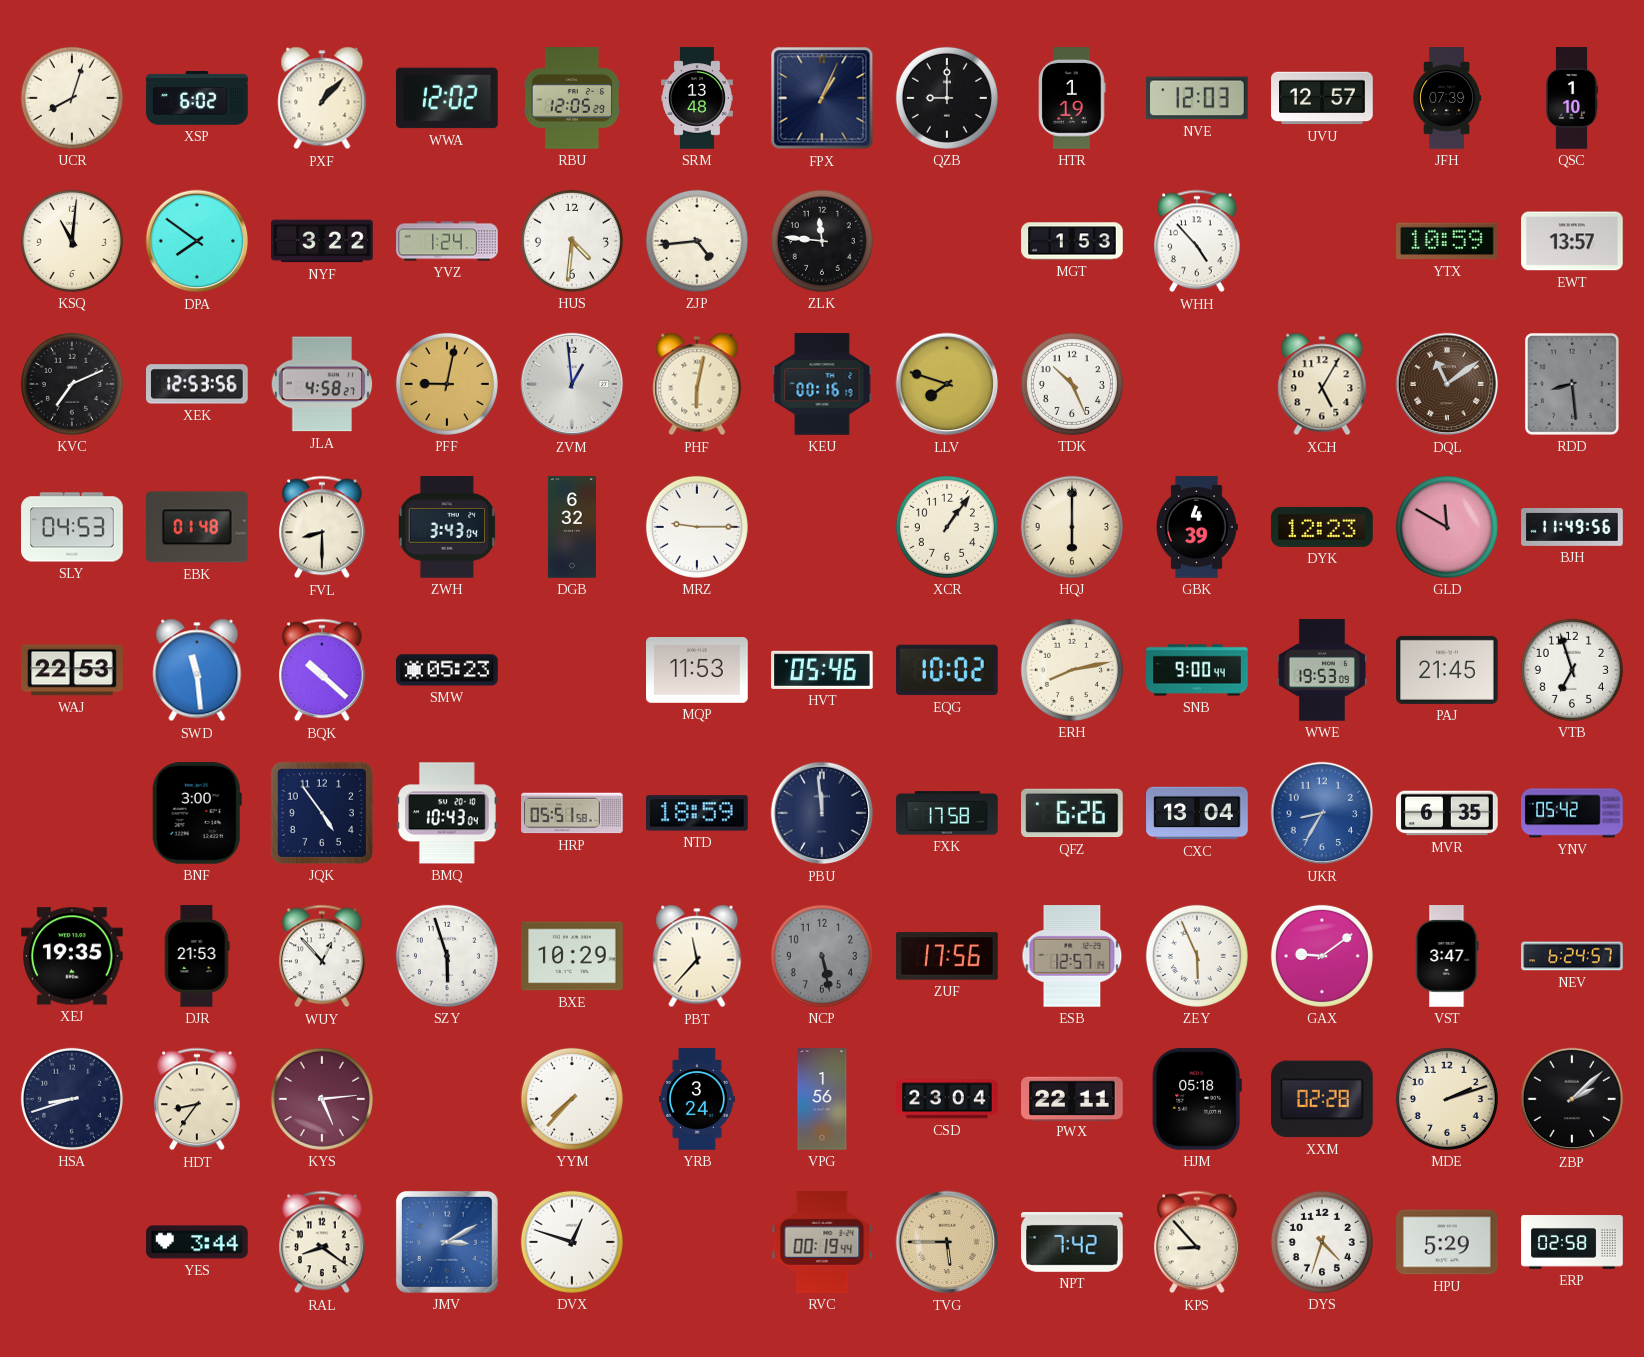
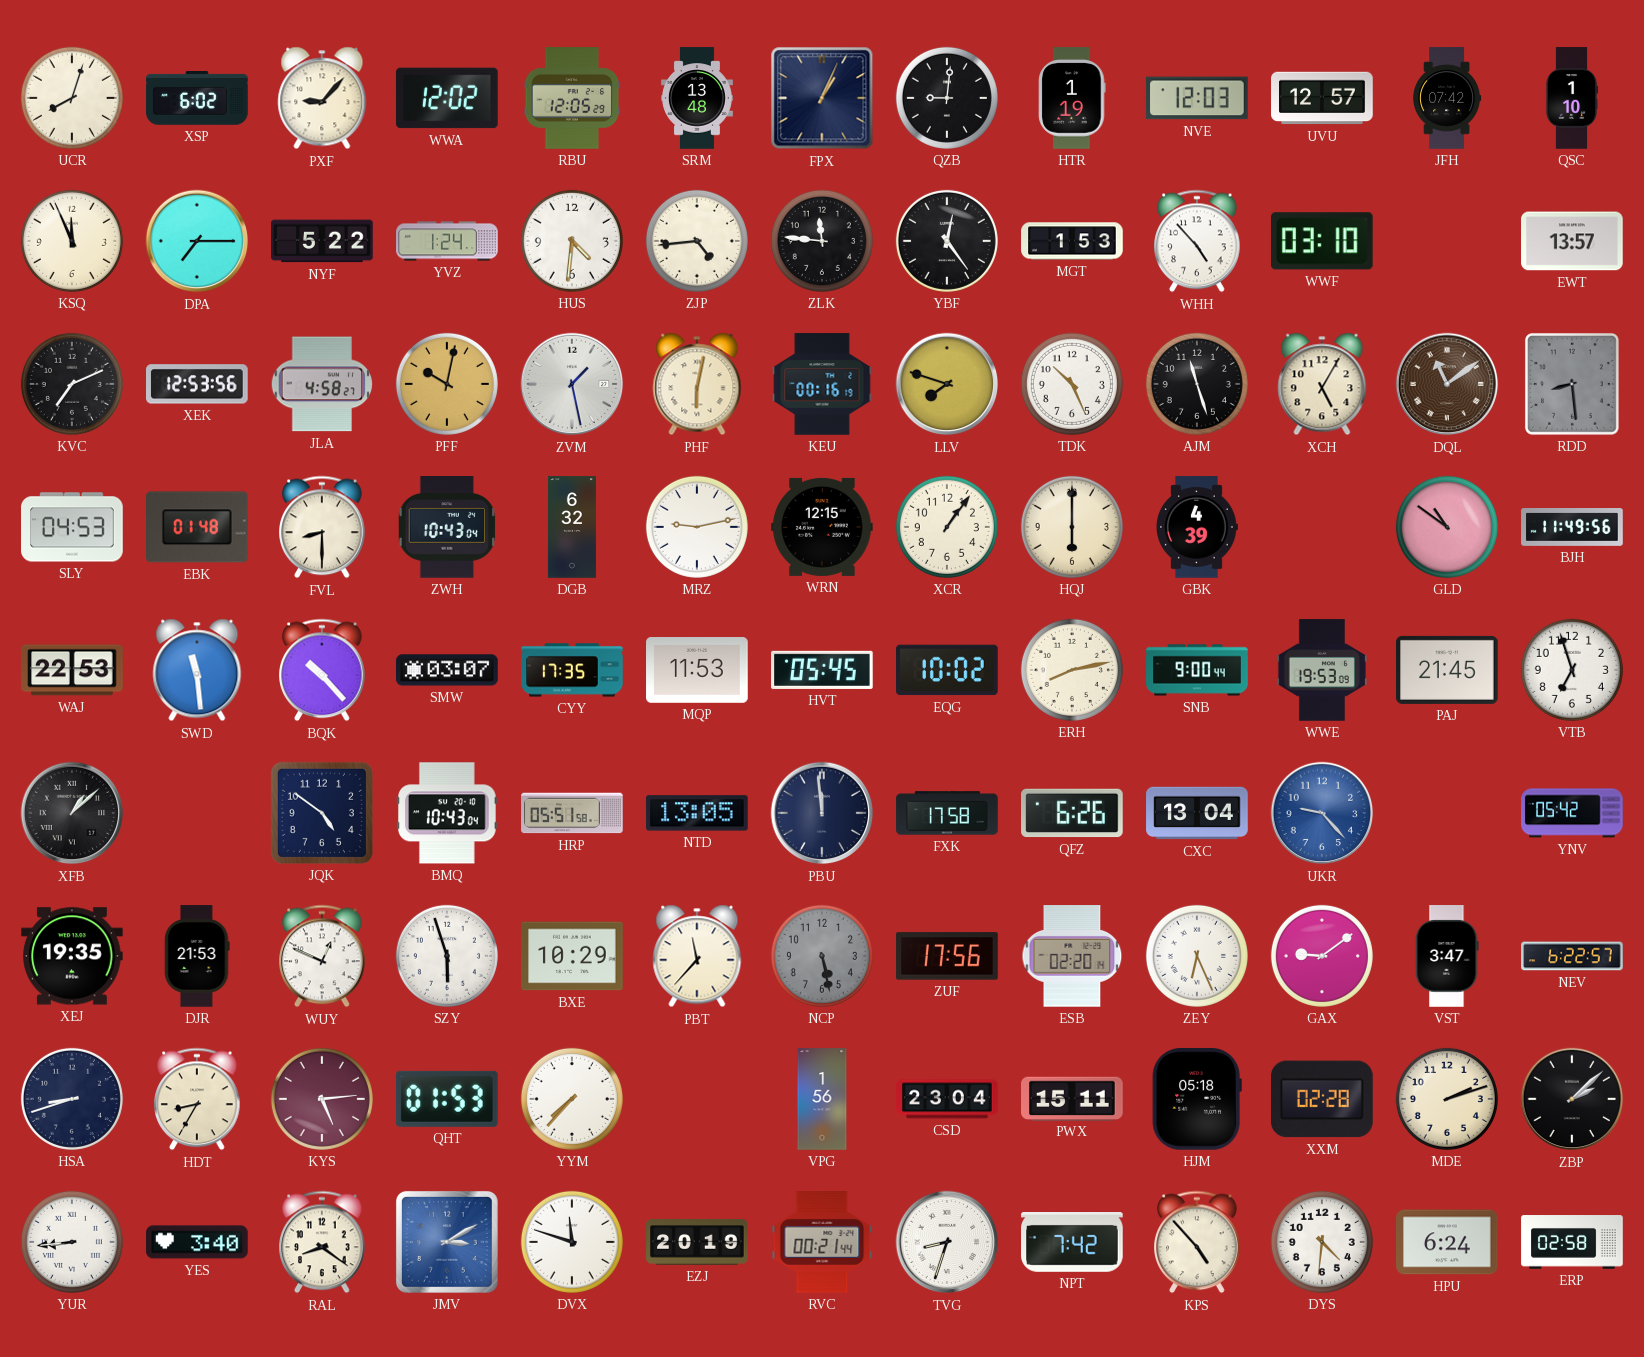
PXF: 1:07 -> 9:07
QZB: 9:00 -> 9:01
JFH: 07:39 -> 07:42
KSQ: 11:01 -> 11:56
DPA: 7:51 -> 7:15
NYF: 3:22 -> 5:22
YBF: none -> 12:24
WWF: none -> 03:10
YTX: 10:59 -> none
PFF: 9:02 -> 10:02
ZVM: 12:59 -> 1:28
AJM: none -> 11:27
ZWH: 3:43 -> 10:43
MRZ: 9:15 -> 9:13
WRN: none -> 12:15
DYK: 12:23 -> none
GLD: 11:50 -> 10:51
BQK: 10:22 -> 10:23
SMW: 05:23 -> 03:07
CYY: none -> 17:35
HVT: 05:46 -> 05:45
XFB: none -> 1:08
BNF: 3:00 -> none
JQK: 4:54 -> 4:51
NTD: 18:59 -> 13:05
UKR: 8:35 -> 9:23
MVR: 6:35 -> none
WUY: 12:53 -> 12:49
ESB: 12:57 -> 02:20
ZEY: 5:56 -> 6:26
NEV: 6:24 -> 6:22
HDT: 8:36 -> 8:35
QHT: none -> 01:53
YRB: 3:24 -> none
PWX: 22:11 -> 15:11
YUR: none -> 8:44
YES: 3:44 -> 3:40
DVX: 12:48 -> 11:48
EZJ: none -> 20:19
RVC: 00:19 -> 00:21
TVG: 5:45 -> 8:33
TVG dial: champagne -> white
KPS: 8:53 -> 4:53
DYS: 4:33 -> 4:31
HPU: 5:29 -> 6:24
